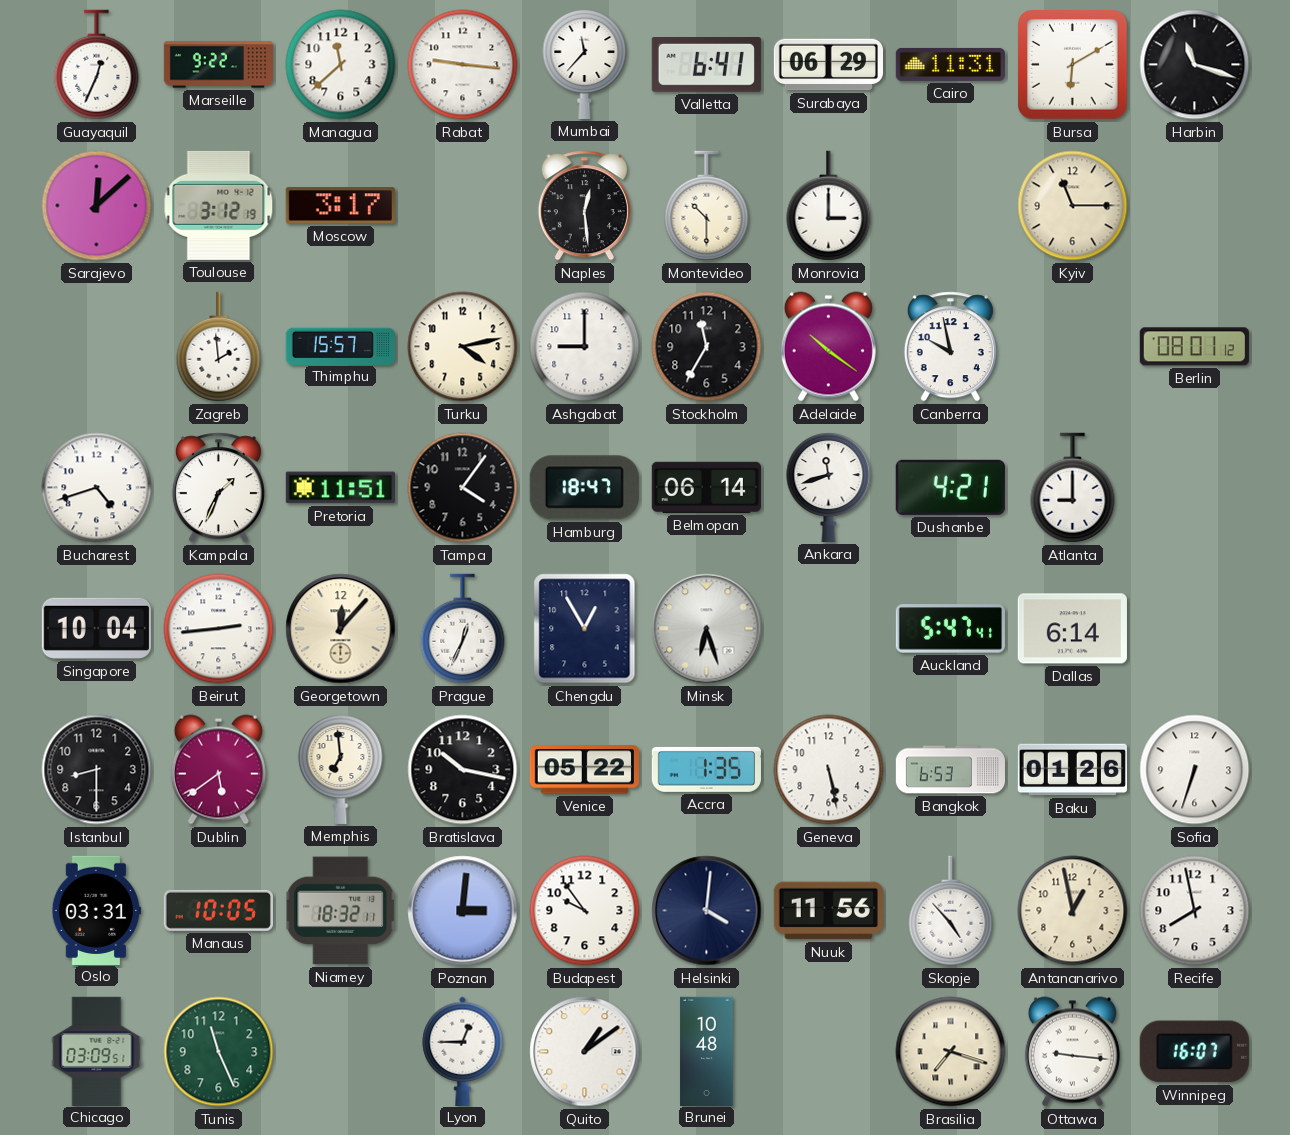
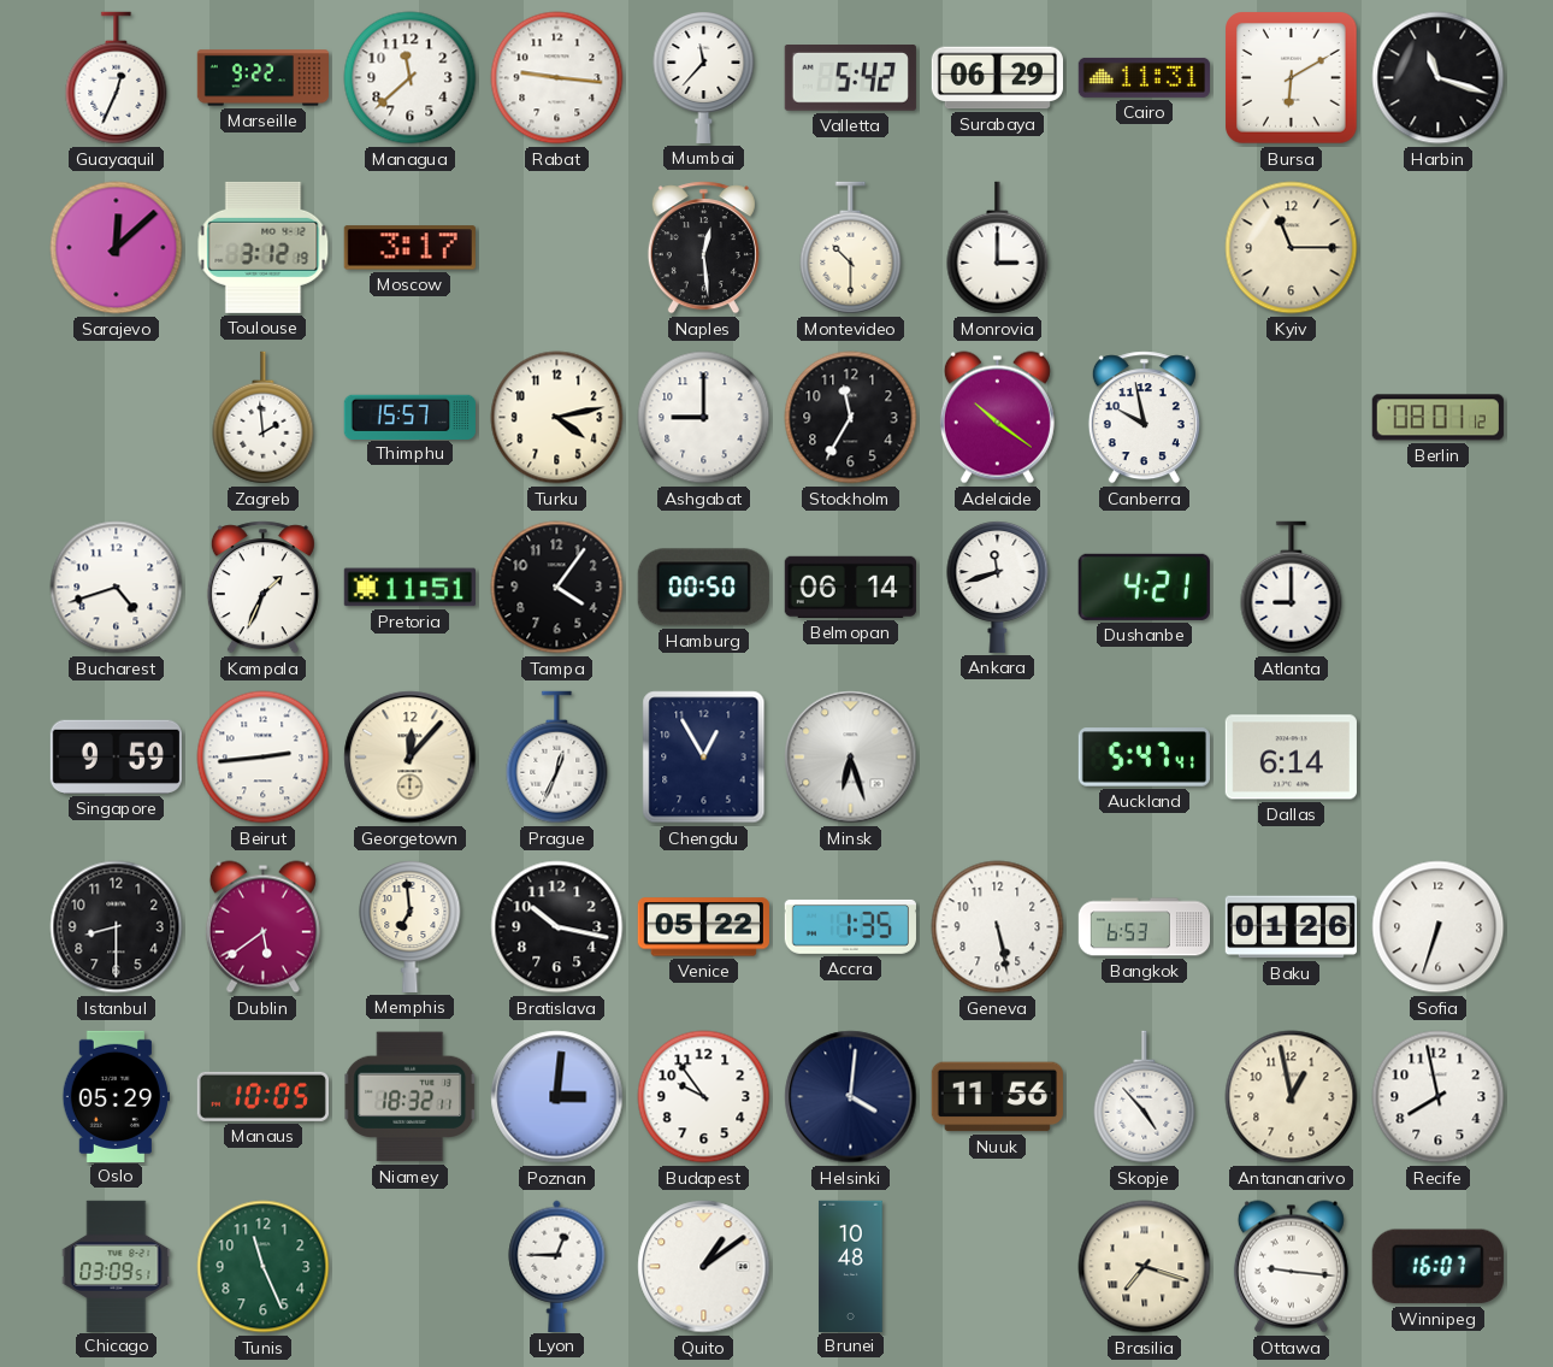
Valletta: 6:41 -> 5:42
Hamburg: 18:47 -> 00:50
Singapore: 10:04 -> 9:59
Oslo: 03:31 -> 05:29
